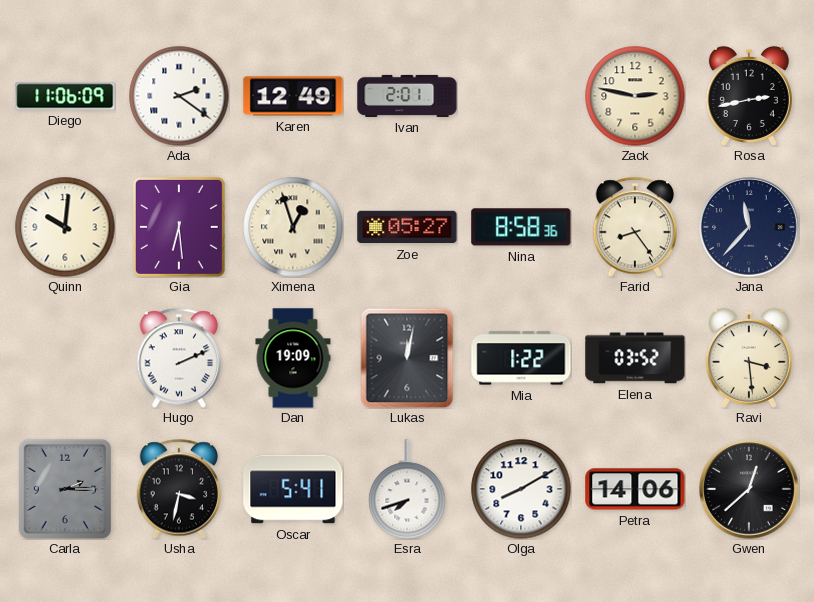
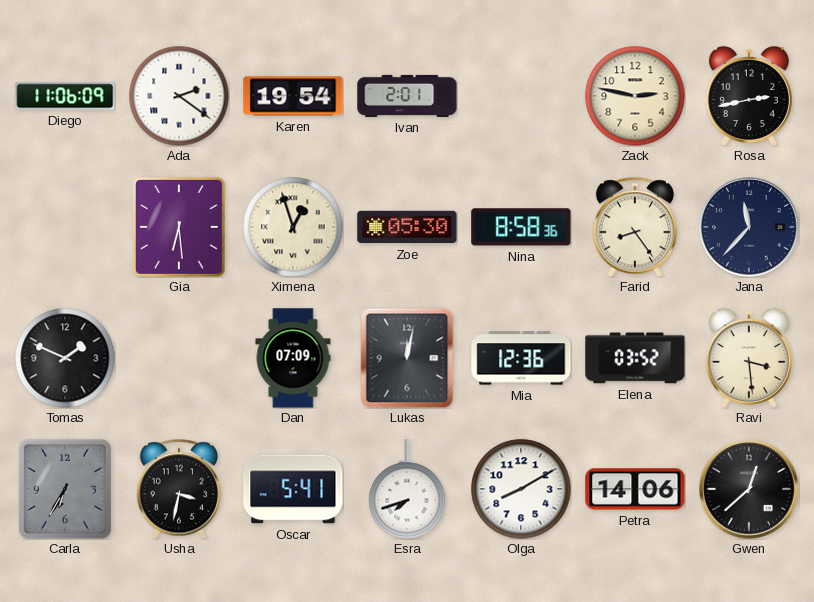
Karen: 12:49 -> 19:54
Quinn: 10:01 -> none
Zoe: 05:27 -> 05:30
Tomas: none -> 1:49
Hugo: 2:11 -> none
Dan: 19:09 -> 07:09
Mia: 1:22 -> 12:36
Carla: 2:15 -> 6:35
